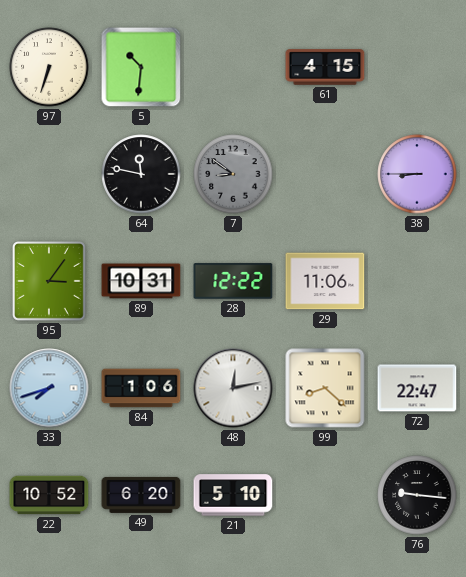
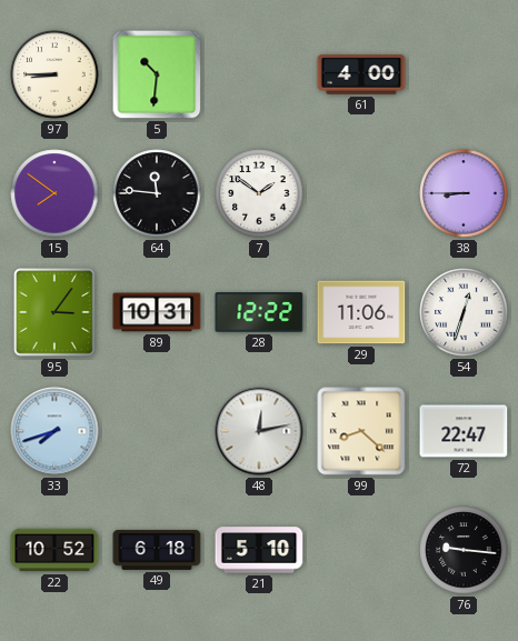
97: 6:33 -> 8:45
61: 4:15 -> 4:00
15: none -> 7:51
64: 11:47 -> 11:46
7: 8:51 -> 1:51
7 dial: grey -> white
54: none -> 12:33
84: 1:06 -> none
49: 6:20 -> 6:18
